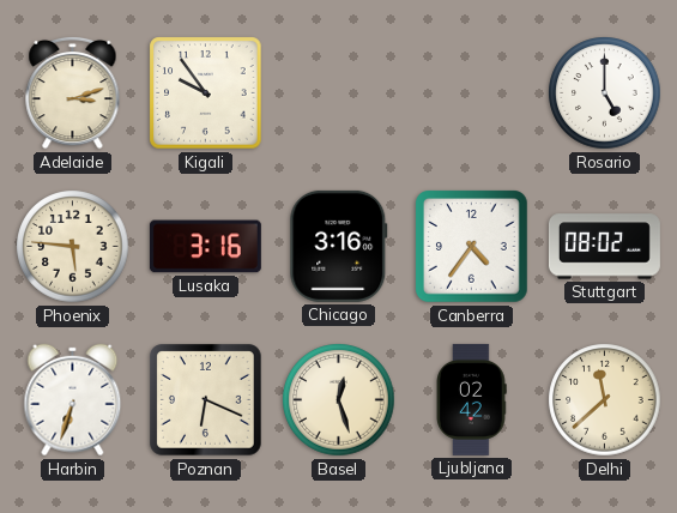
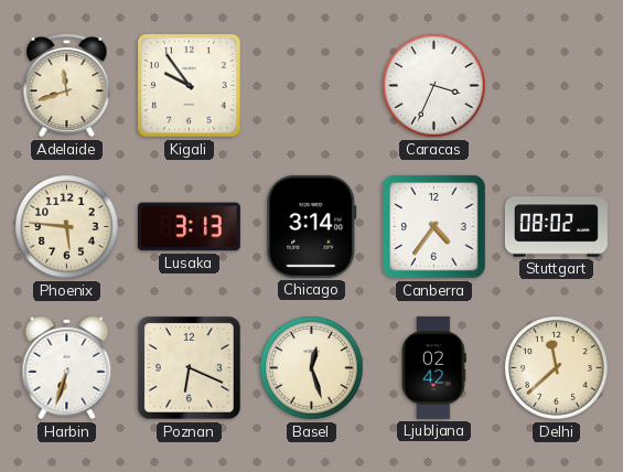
Adelaide: 3:12 -> 11:42
Caracas: none -> 3:34
Rosario: 5:00 -> none
Lusaka: 3:16 -> 3:13
Chicago: 3:16 -> 3:14
